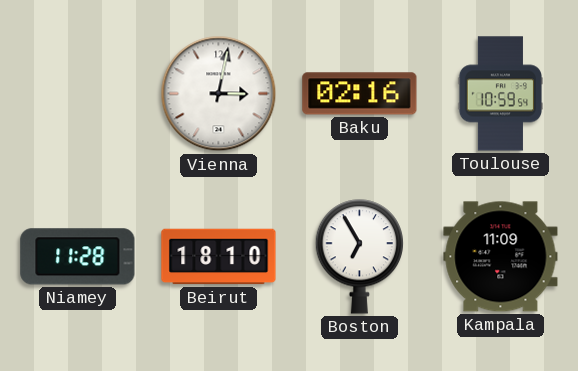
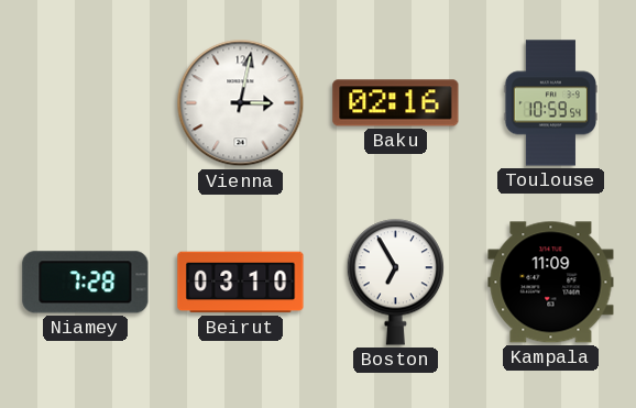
Niamey: 11:28 -> 7:28
Beirut: 18:10 -> 03:10
